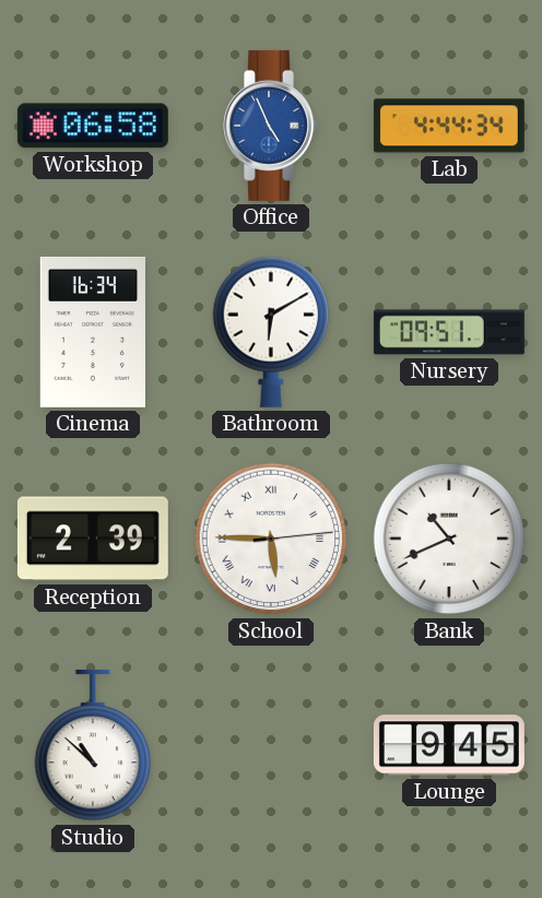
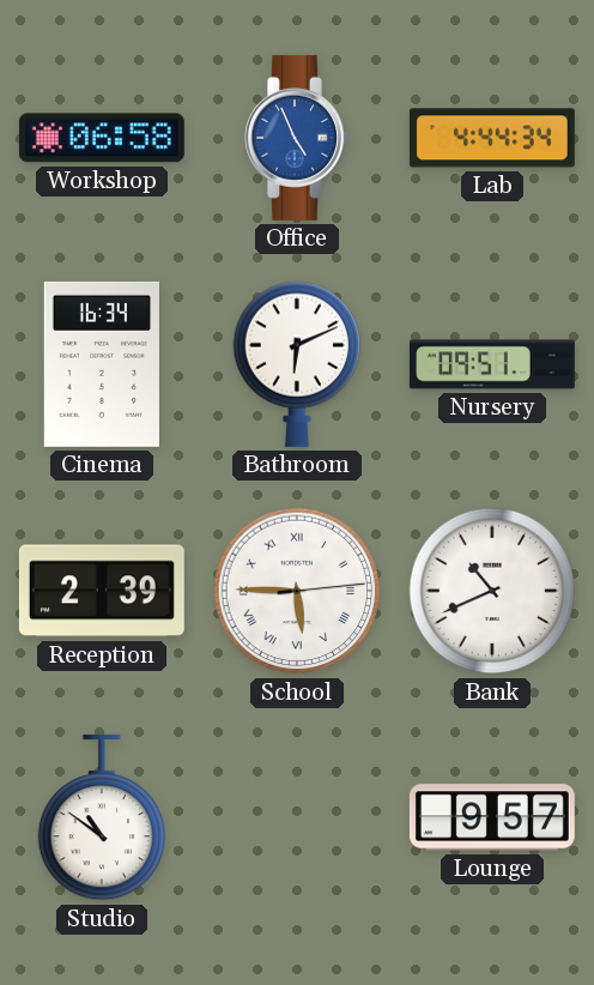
Bathroom: 6:10 -> 6:11
Studio: 10:52 -> 10:51
Lounge: 9:45 -> 9:57
